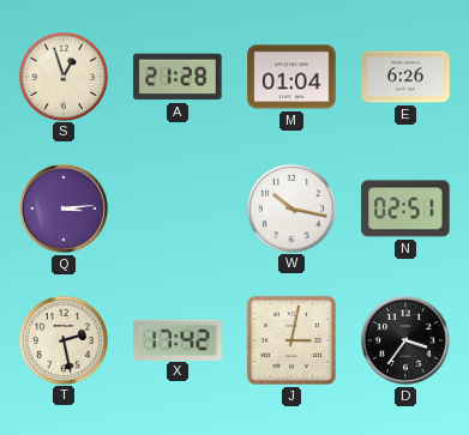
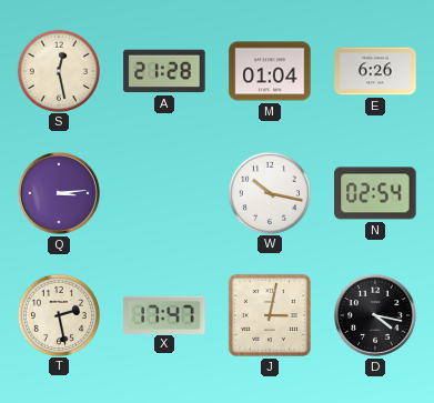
S: 12:57 -> 12:28
N: 02:51 -> 02:54
X: 17:42 -> 17:47
D: 3:36 -> 4:17
